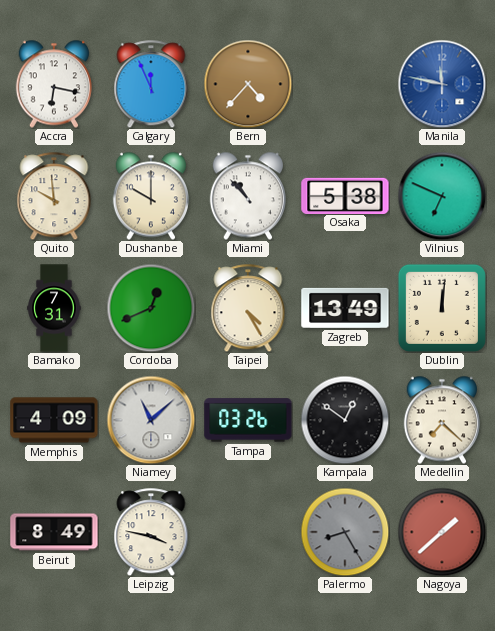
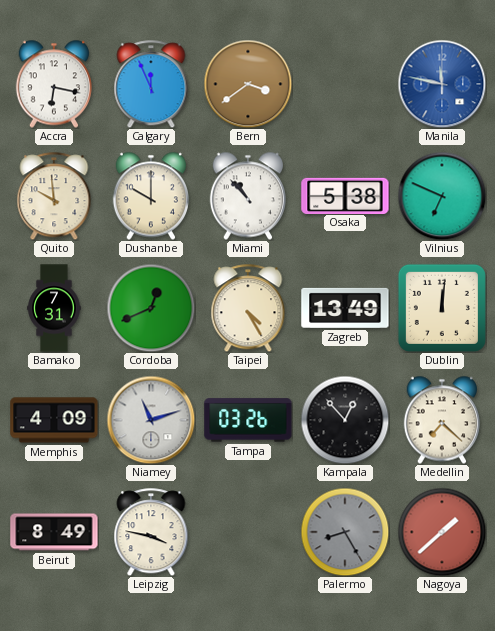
Bern: 4:37 -> 3:39
Niamey: 11:08 -> 11:12
Kampala: 12:51 -> 12:53
